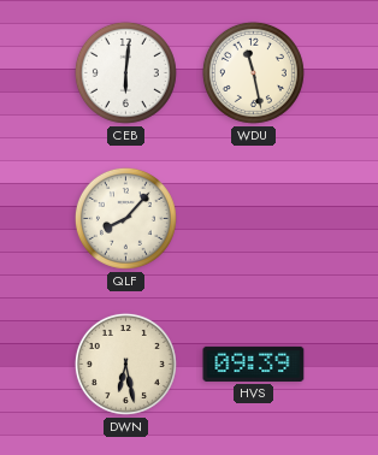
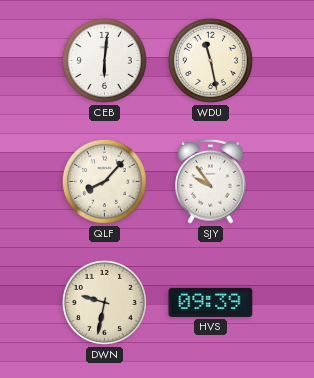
SJY: none -> 9:54
DWN: 6:28 -> 9:32
